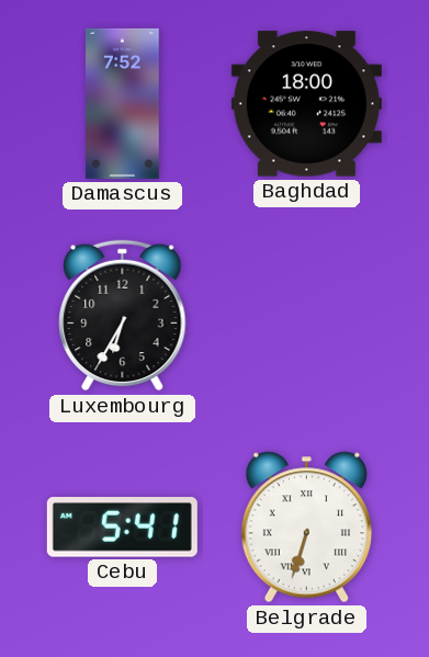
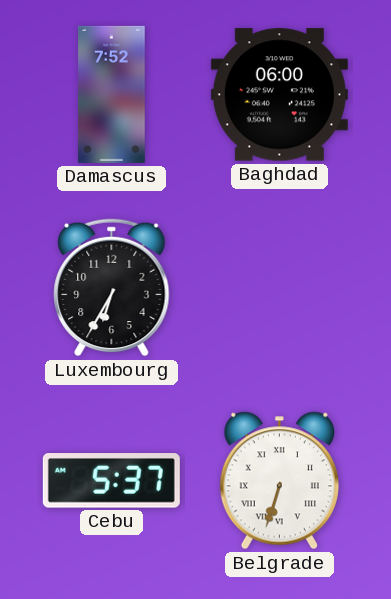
Baghdad: 18:00 -> 06:00
Cebu: 5:41 -> 5:37
